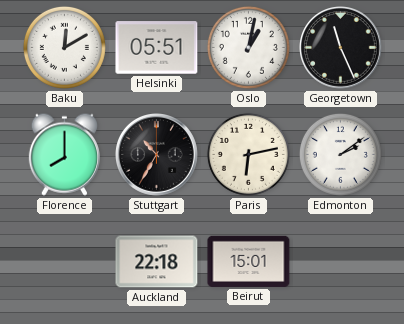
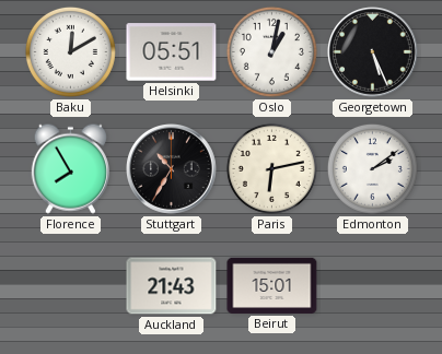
Georgetown: 11:26 -> 5:26
Florence: 8:00 -> 7:55
Auckland: 22:18 -> 21:43
